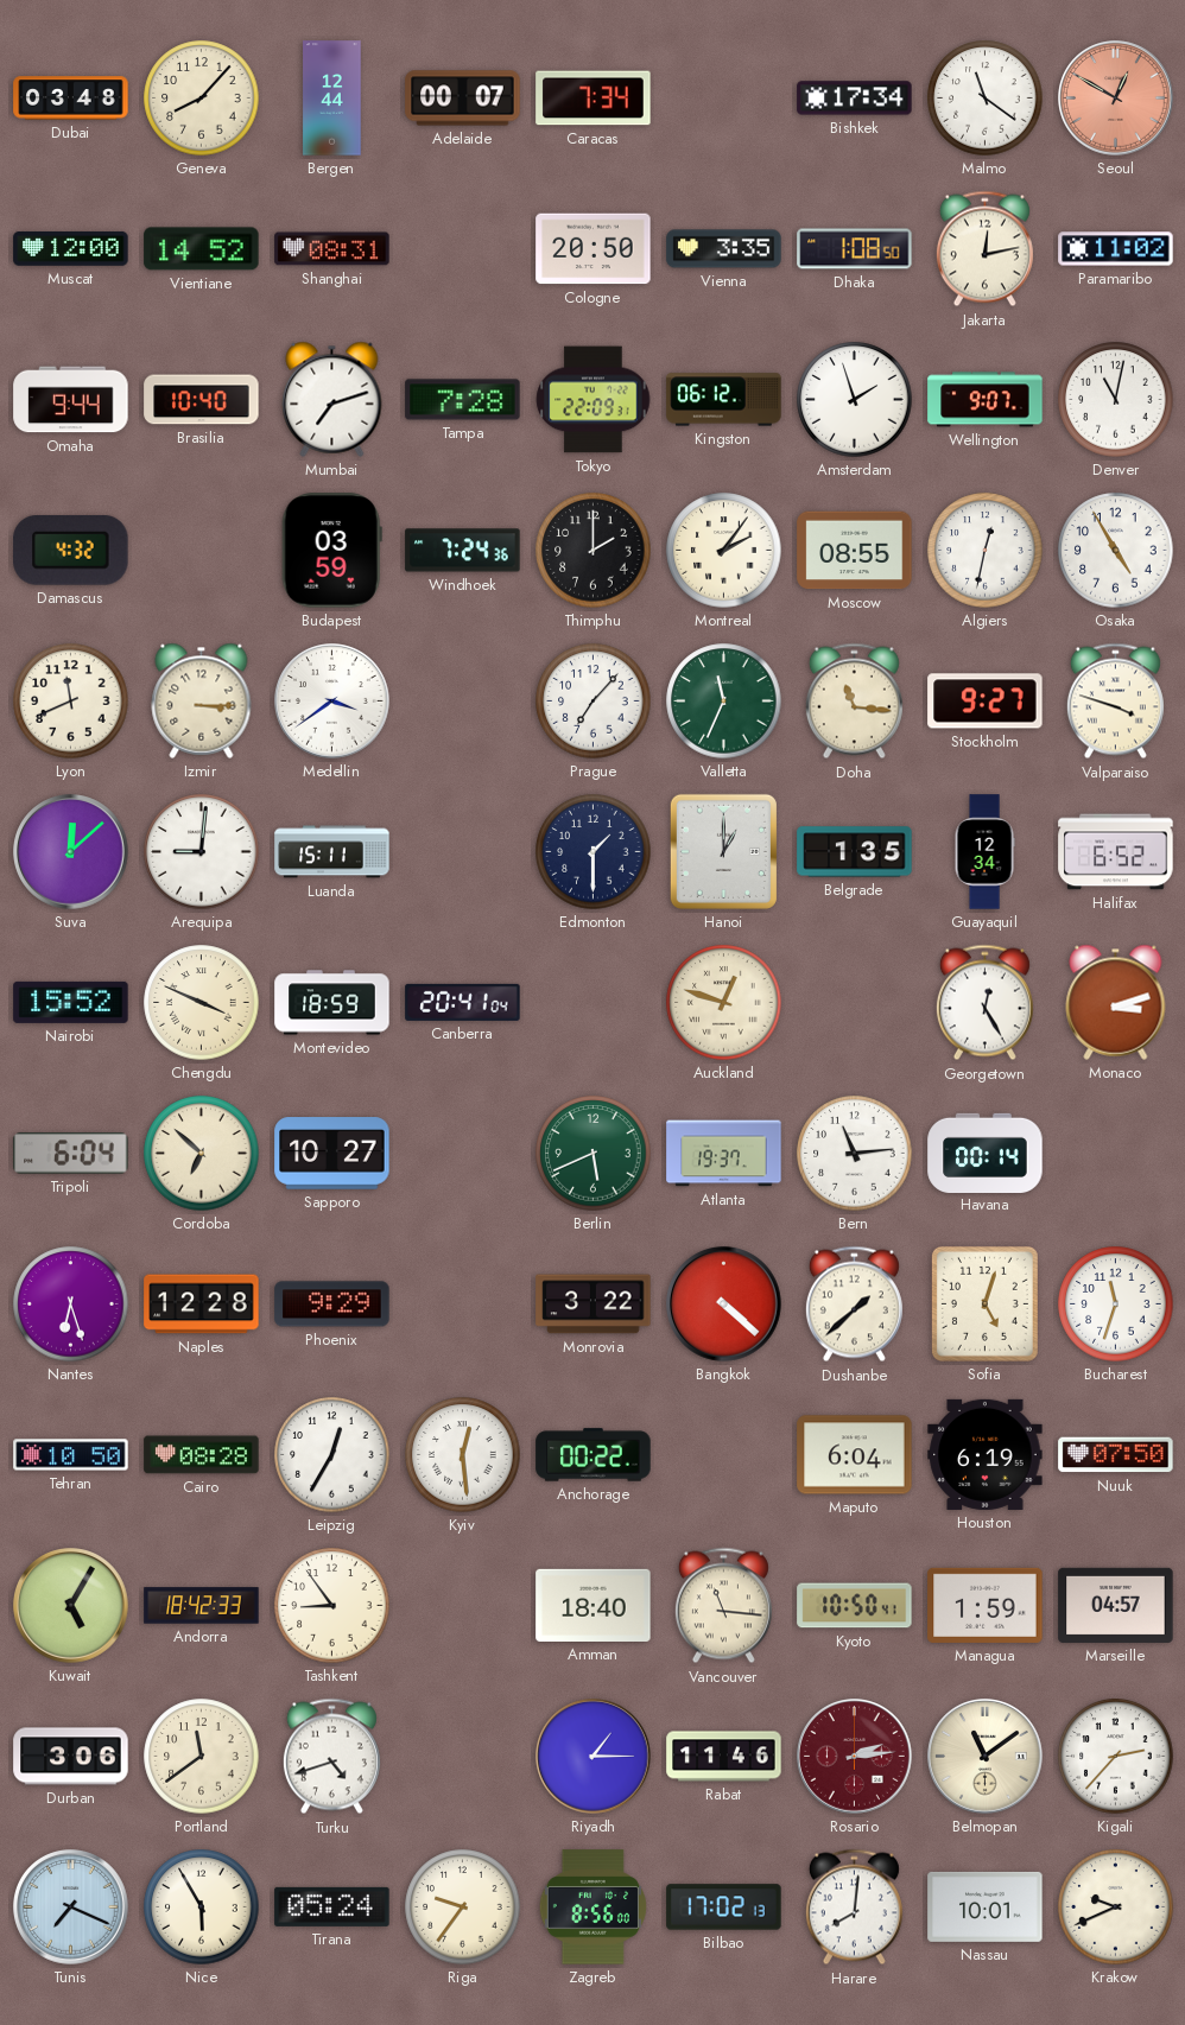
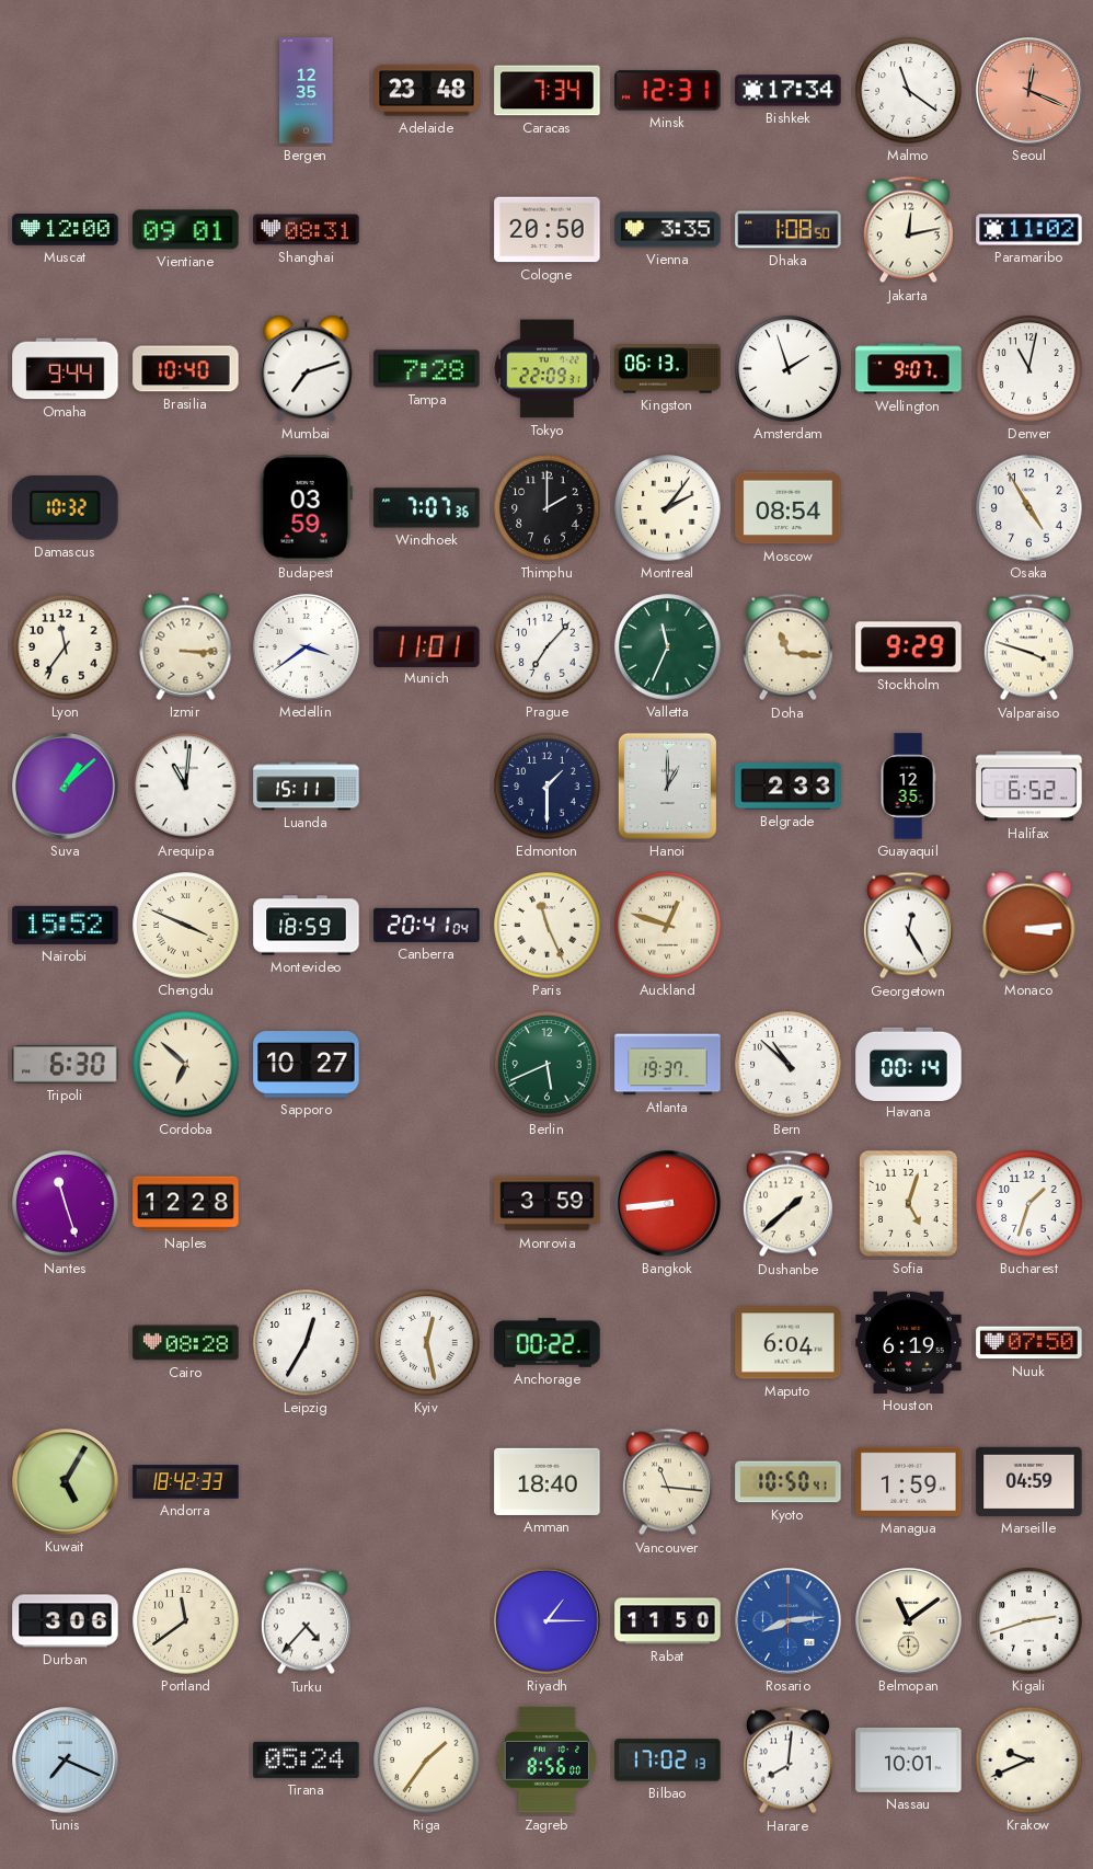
Dubai: 03:48 -> none
Geneva: 8:07 -> none
Bergen: 12:44 -> 12:35
Adelaide: 00:07 -> 23:48
Minsk: none -> 12:31
Seoul: 12:50 -> 12:19
Vientiane: 14:52 -> 09:01
Kingston: 06:12 -> 06:13
Damascus: 4:32 -> 10:32
Windhoek: 7:24 -> 7:07
Moscow: 08:55 -> 08:54
Algiers: 12:32 -> none
Lyon: 11:41 -> 11:36
Munich: none -> 11:01
Stockholm: 9:27 -> 9:29
Suva: 12:08 -> 1:08
Arequipa: 9:01 -> 11:01
Belgrade: 1:35 -> 2:33
Guayaquil: 12:34 -> 12:35
Paris: none -> 11:26
Monaco: 3:12 -> 3:14
Tripoli: 6:04 -> 6:30
Bern: 11:14 -> 10:52
Nantes: 6:27 -> 11:27
Phoenix: 9:29 -> none
Monrovia: 3:22 -> 3:59
Bangkok: 4:22 -> 8:44
Bucharest: 11:33 -> 1:33
Tehran: 10:50 -> none
Kyiv: 12:29 -> 12:28
Tashkent: 8:54 -> none
Marseille: 04:57 -> 04:59
Turku: 4:42 -> 4:37
Rabat: 11:46 -> 11:50
Rosario: 2:14 -> 8:14
Rosario dial: burgundy -> blue
Kigali: 2:37 -> 2:42
Nice: 5:55 -> none
Riga: 9:36 -> 1:36
